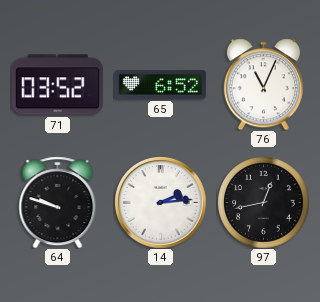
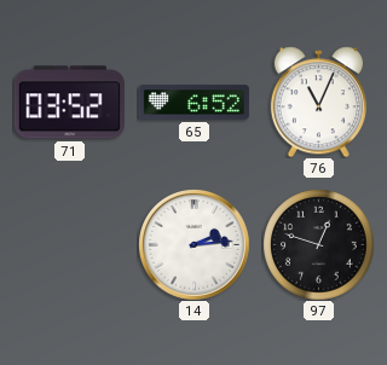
64: 9:48 -> none
97: 12:43 -> 12:48
